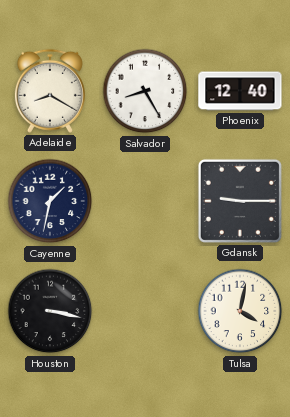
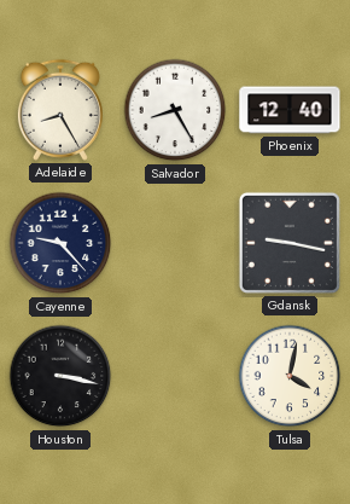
Adelaide: 8:20 -> 8:25
Cayenne: 1:32 -> 9:23
Gdansk: 9:15 -> 9:17
